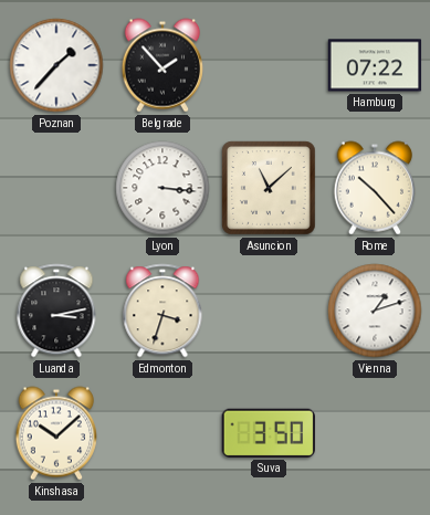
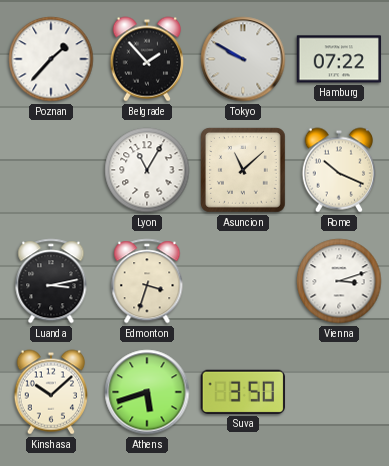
Tokyo: none -> 9:50
Lyon: 3:16 -> 11:05
Rome: 10:23 -> 10:19
Vienna: 1:12 -> 3:12
Athens: none -> 5:42
